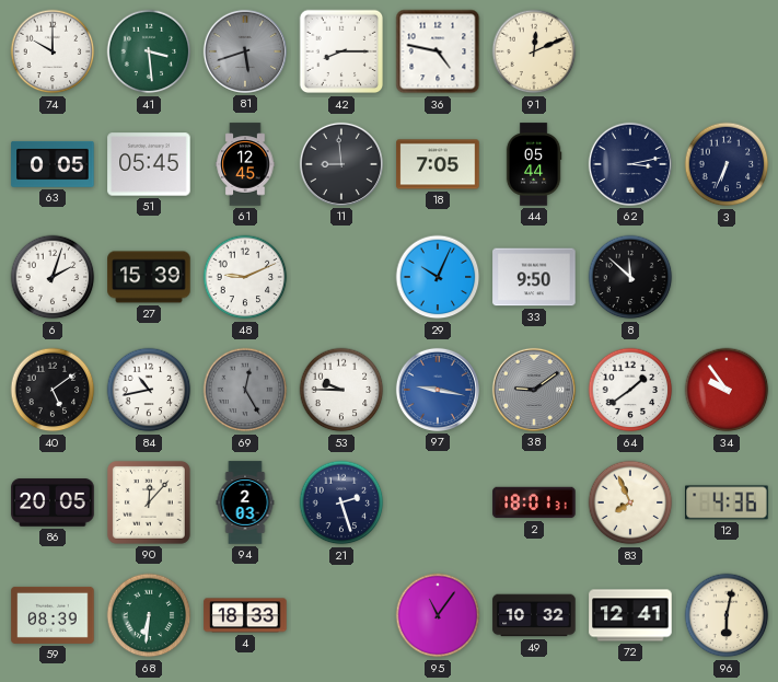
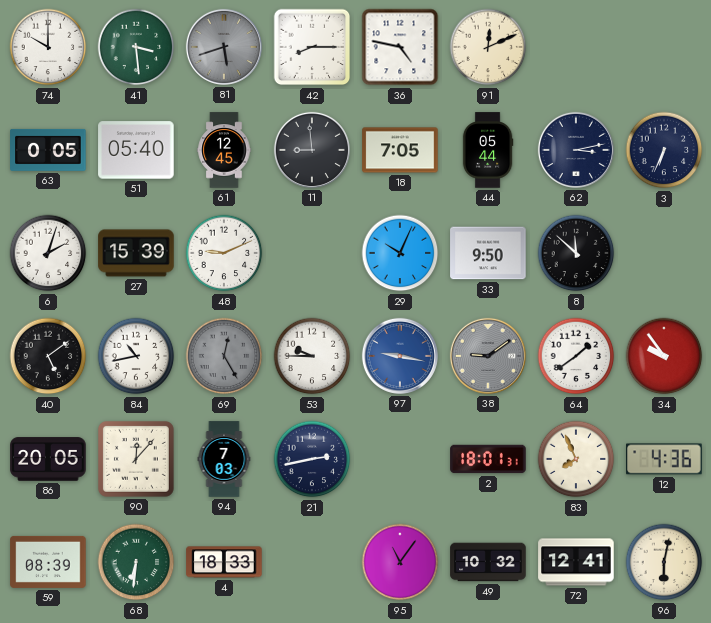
51: 05:45 -> 05:40
94: 2:03 -> 7:03
21: 2:27 -> 2:43
